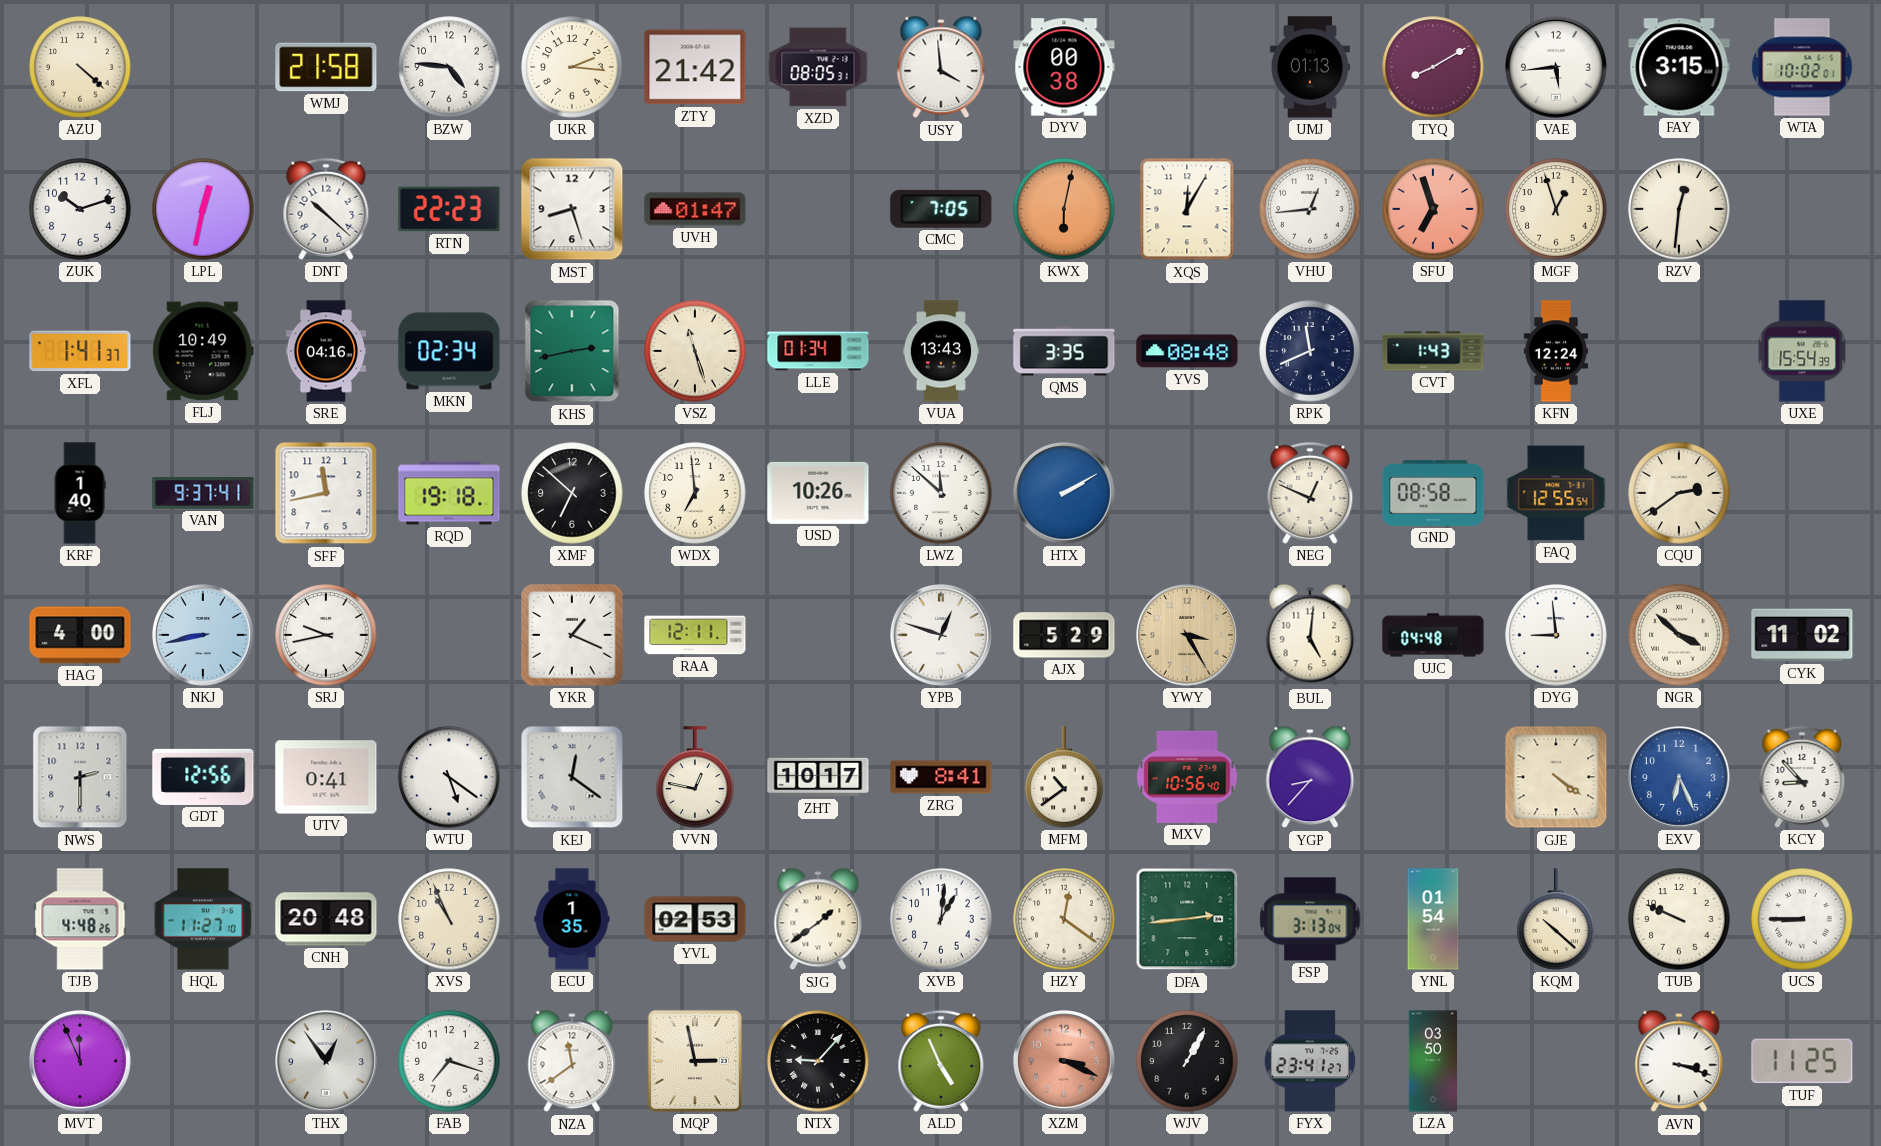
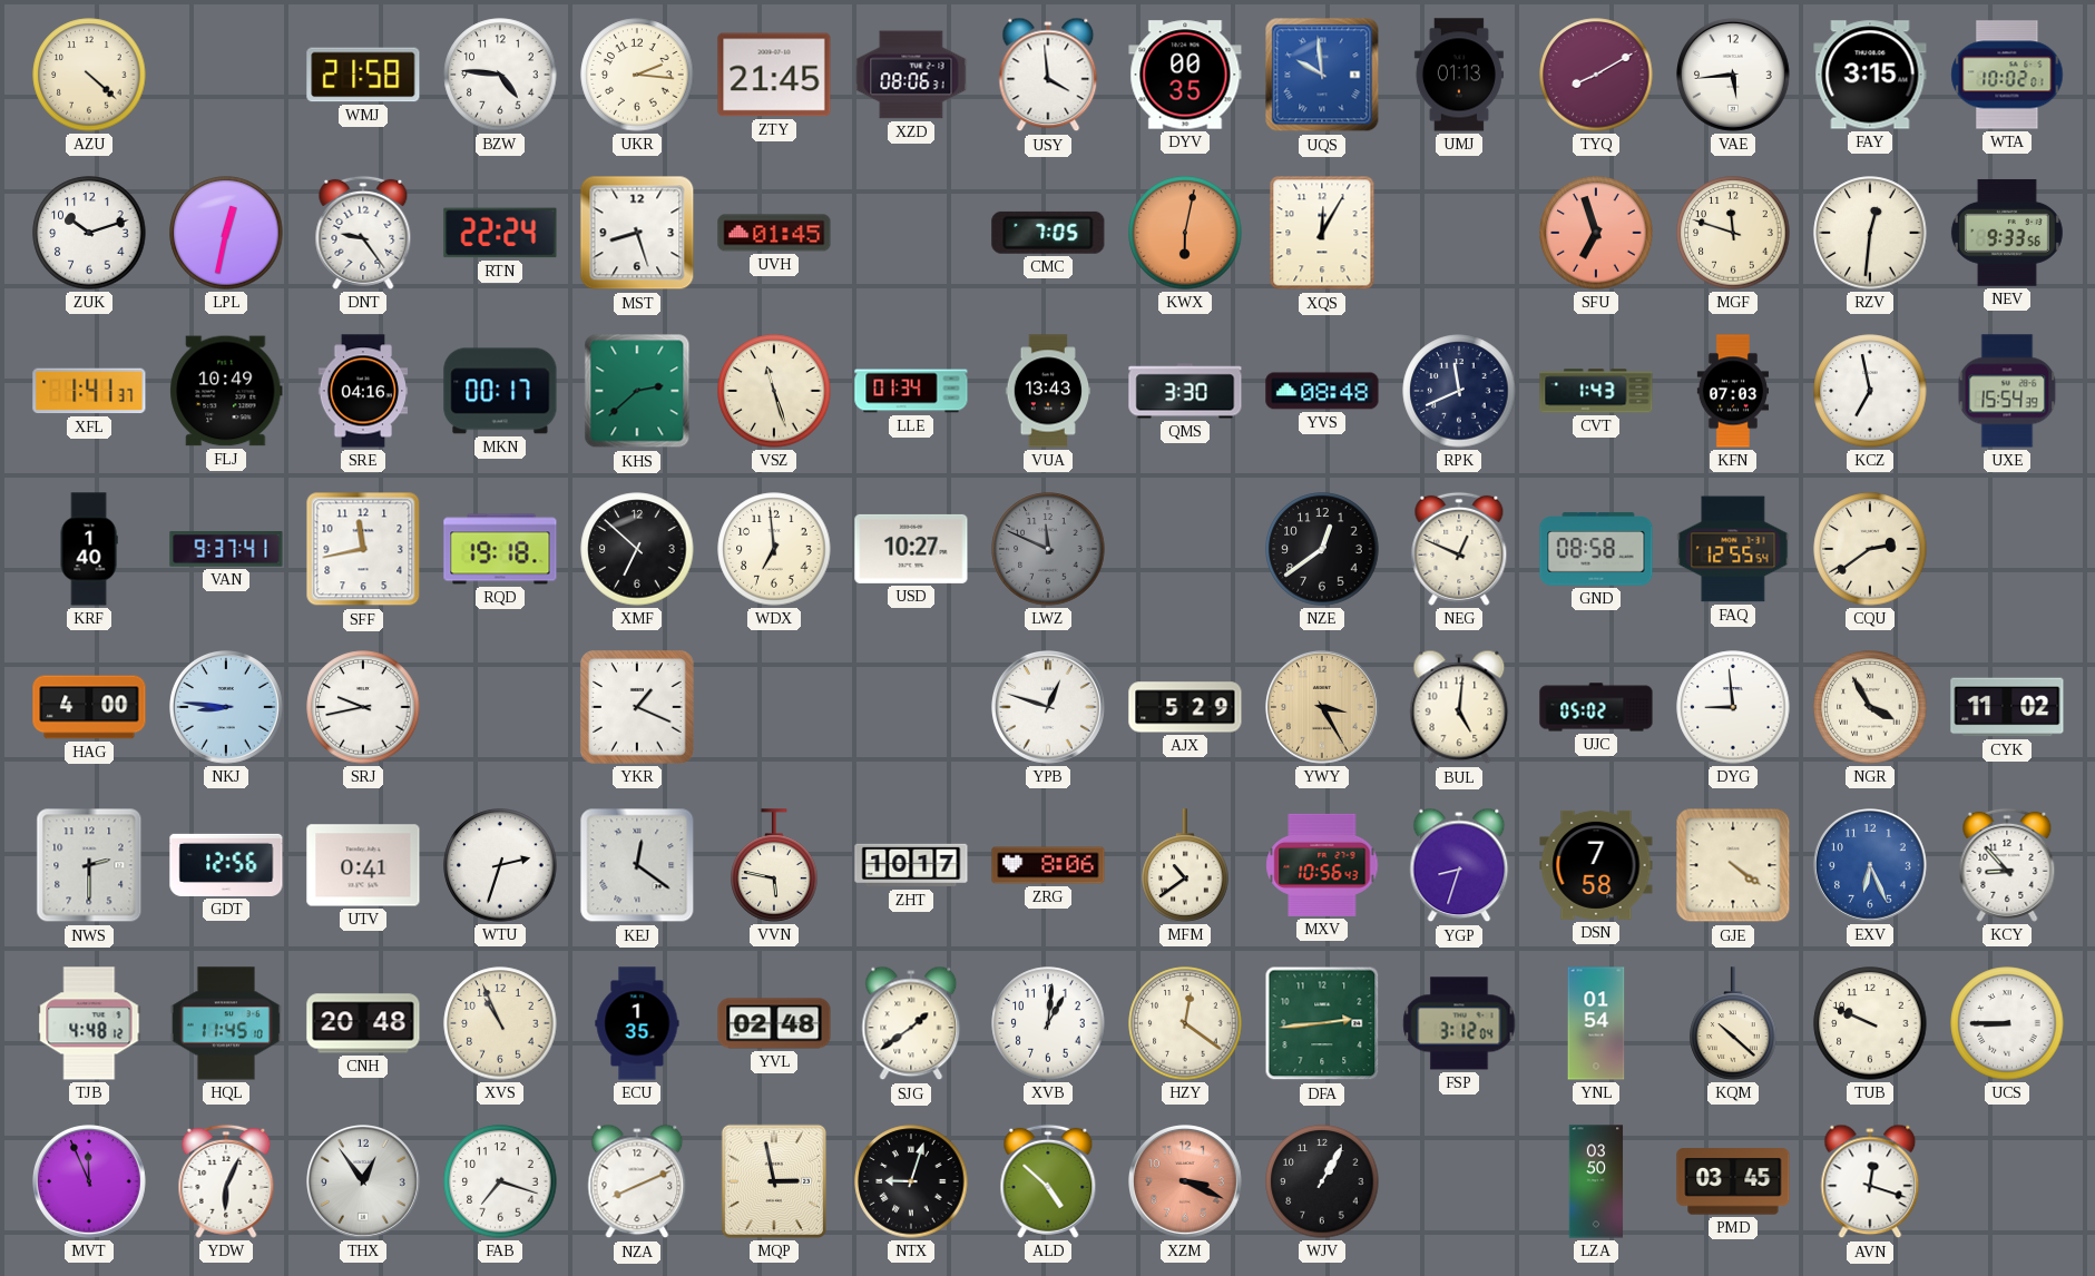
ZTY: 21:42 -> 21:45
XZD: 08:05 -> 08:06
DYV: 00:38 -> 00:35
UQS: none -> 9:59
DNT: 10:22 -> 9:24
RTN: 22:23 -> 22:24
UVH: 01:47 -> 01:45
VHU: 12:44 -> none
MGF: 12:57 -> 11:48
NEV: none -> 9:33
MKN: 02:34 -> 00:17
KHS: 2:43 -> 2:38
QMS: 3:35 -> 3:30
KFN: 12:24 -> 07:03
KCZ: none -> 6:58
USD: 10:26 -> 10:27
LWZ: 11:52 -> 11:49
LWZ dial: white -> grey
HTX: 2:10 -> none
NZE: none -> 12:39
NKJ: 8:43 -> 8:46
RAA: 12:11 -> none
UJC: 04:48 -> 05:02
NGR: 3:52 -> 3:55
WTU: 5:21 -> 2:33
VVN: 12:47 -> 5:47
ZRG: 8:41 -> 8:06
MXV: 10:56:40 -> 10:56:43
YGP: 8:37 -> 8:33
DSN: none -> 7:58
TJB: 4:48:26 -> 4:48:12
HQL: 11:27 -> 11:45
YVL: 02:53 -> 02:48
FSP: 3:13 -> 3:12
YDW: none -> 6:04
NZA: 11:39 -> 8:11
NTX: 9:07 -> 9:03
ALD: 4:56 -> 4:52
FYX: 23:41 -> none
PMD: none -> 03:45
AVN: 3:18 -> 12:18
TUF: 11:25 -> none
